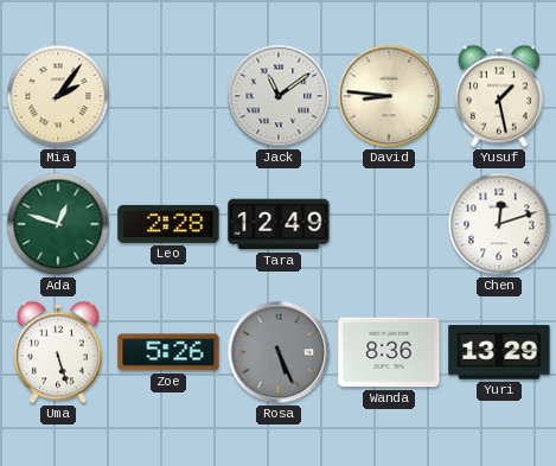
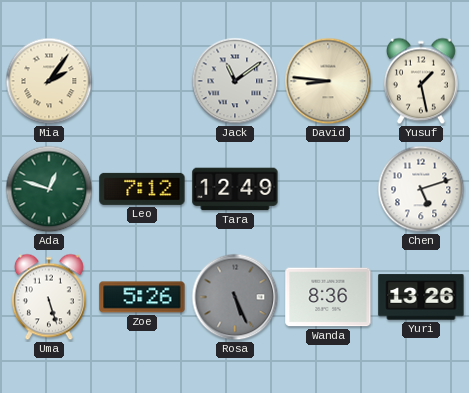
Leo: 2:28 -> 7:12
Chen: 12:12 -> 5:12
Yuri: 13:29 -> 13:26
